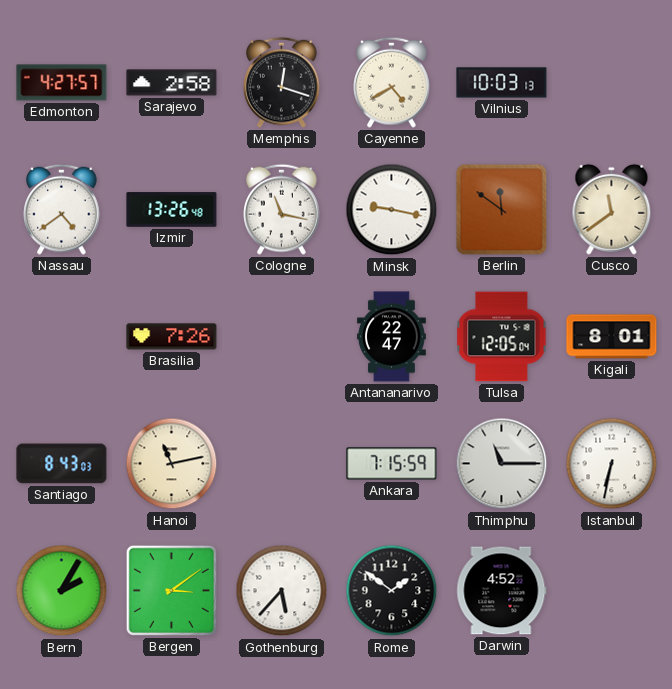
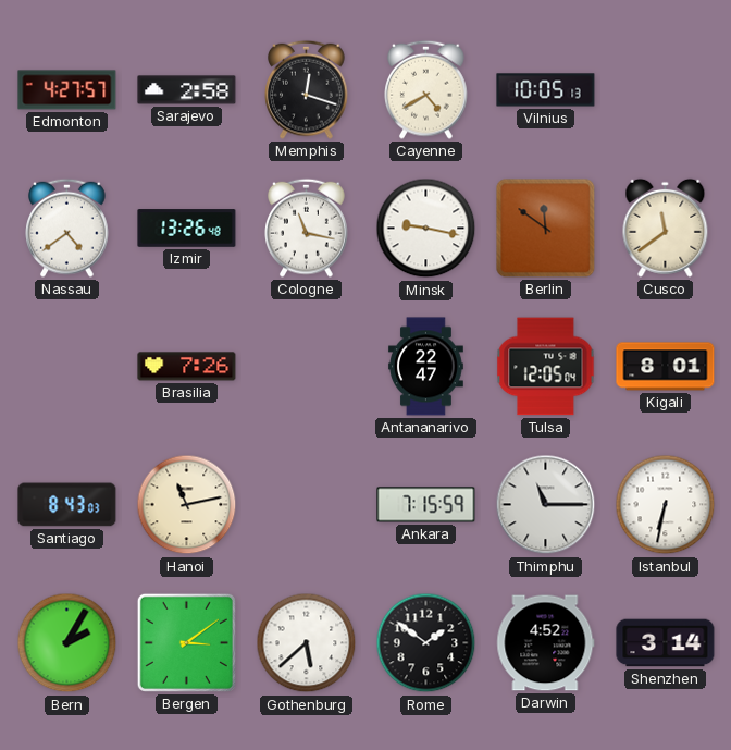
Vilnius: 10:03 -> 10:05
Gothenburg: 5:37 -> 5:38
Shenzhen: none -> 3:14
